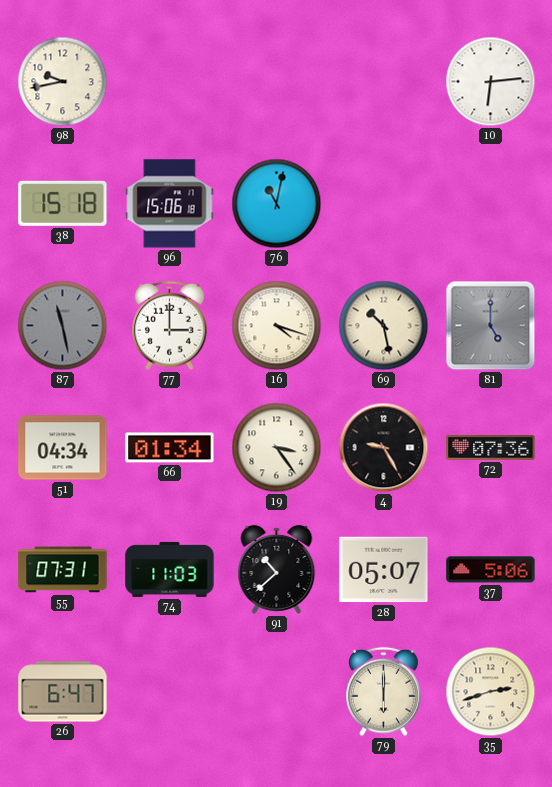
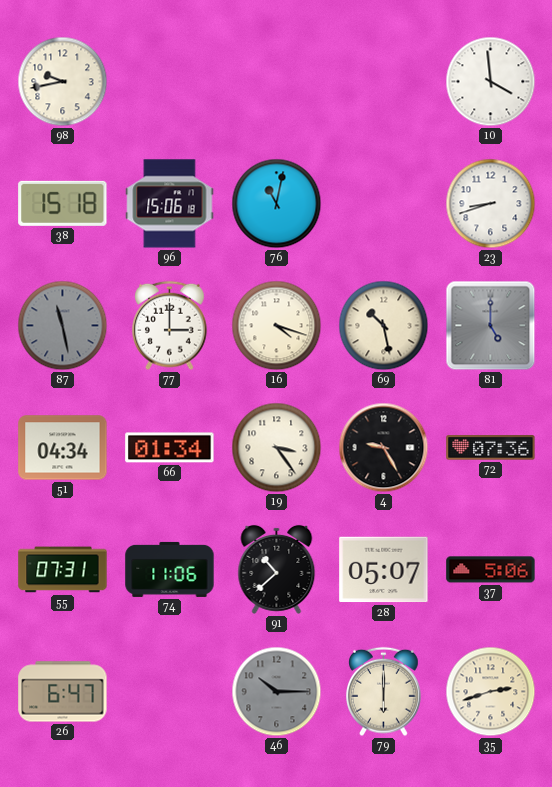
10: 6:14 -> 3:59
23: none -> 8:42
74: 11:03 -> 11:06
46: none -> 10:15
